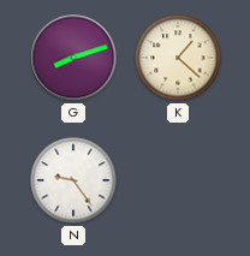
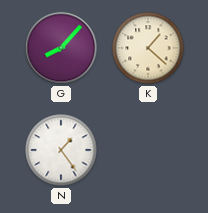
G: 8:12 -> 8:07
N: 9:24 -> 1:24
